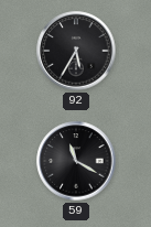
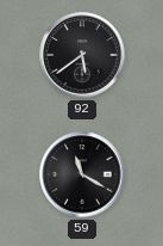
92: 5:35 -> 5:39
